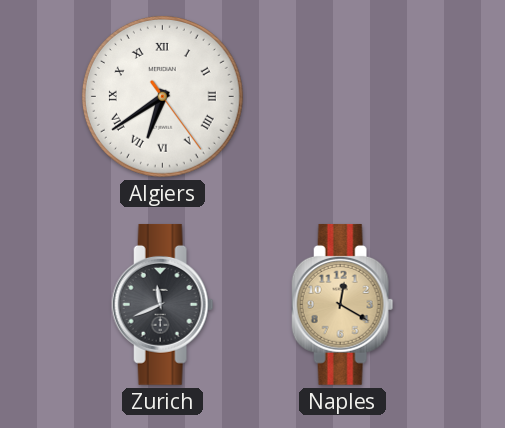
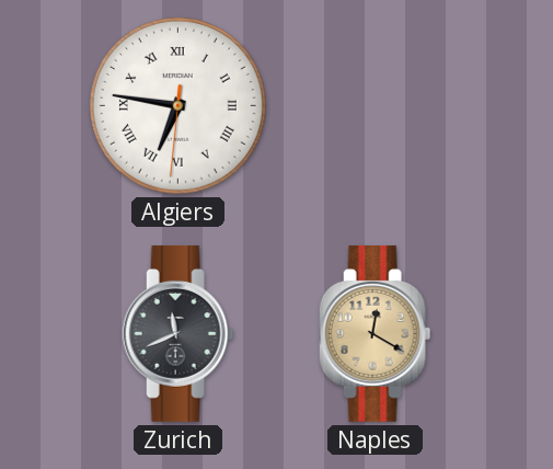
Algiers: 6:39 -> 6:46
